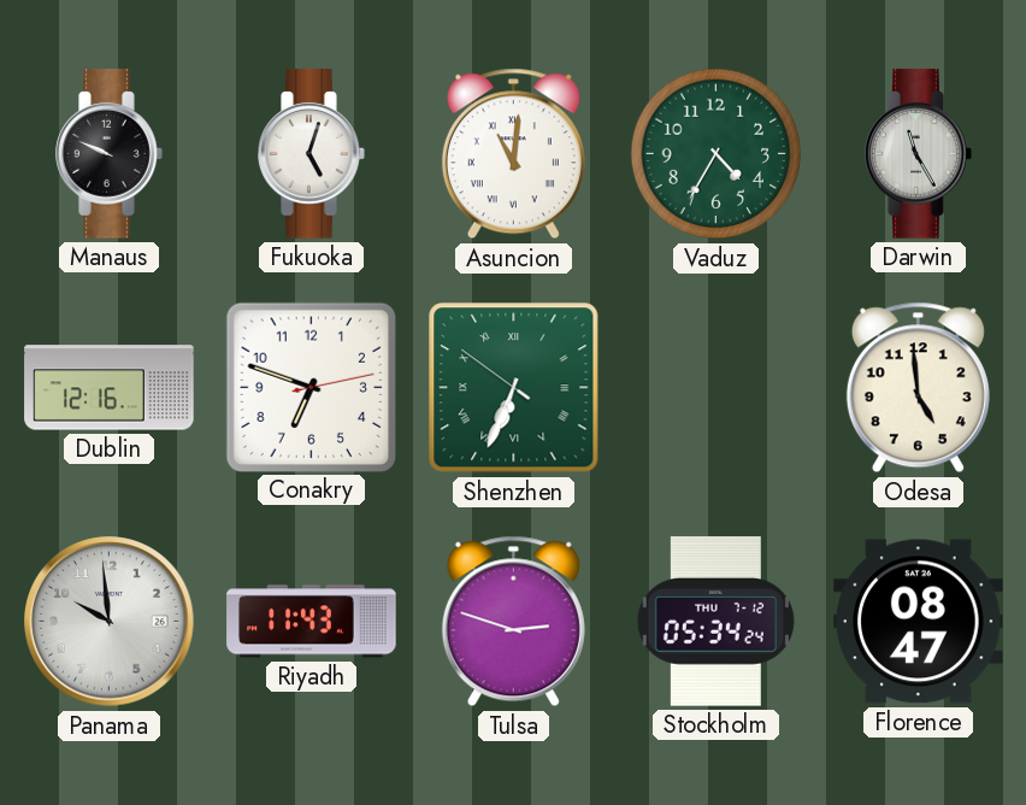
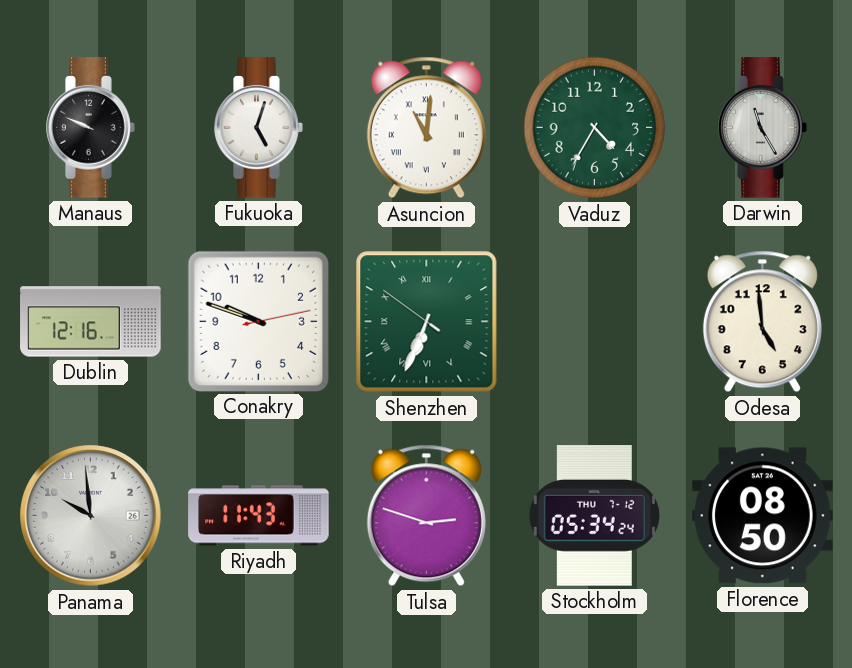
Conakry: 6:48 -> 9:48
Florence: 08:47 -> 08:50
